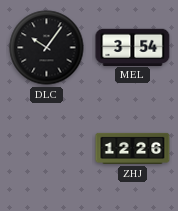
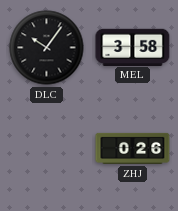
MEL: 3:54 -> 3:58
ZHJ: 12:26 -> 0:26
